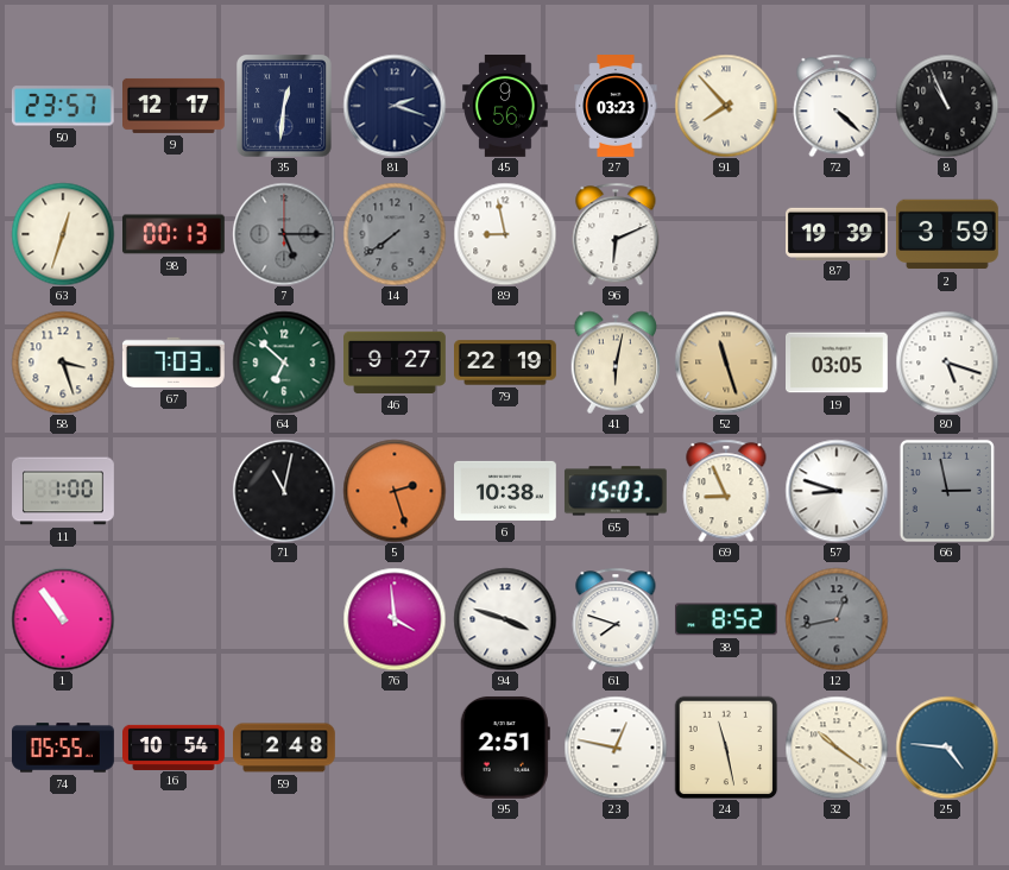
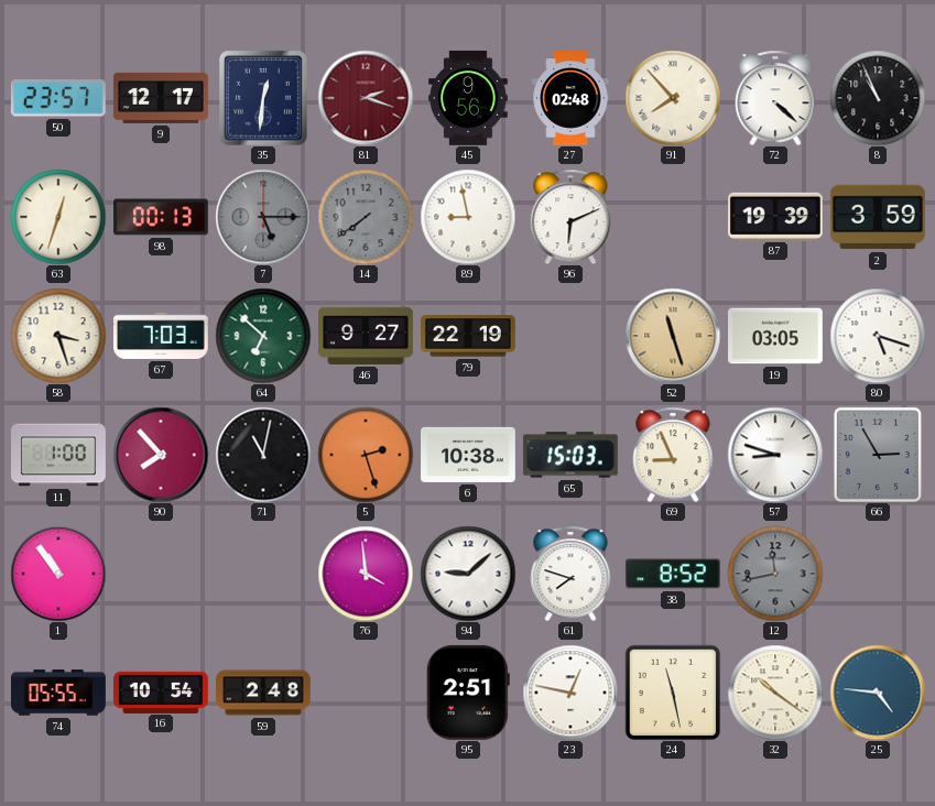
81 dial: navy -> burgundy
27: 03:23 -> 02:48
41: 6:02 -> none
90: none -> 7:53
66: 2:58 -> 2:55
94: 3:48 -> 9:08
12: 12:43 -> 11:43
